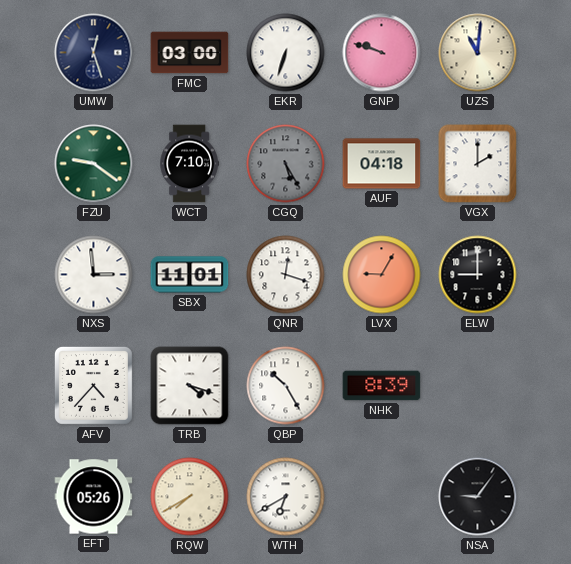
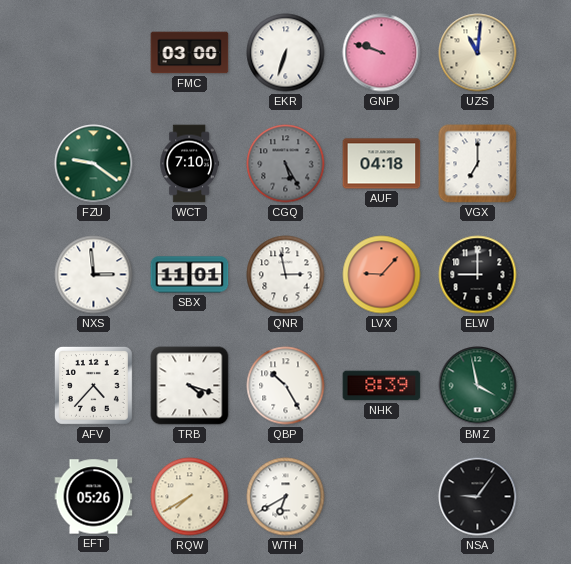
UMW: 12:27 -> none
VGX: 2:00 -> 7:00
QNR: 12:18 -> 2:58
LVX: 9:05 -> 9:07
BMZ: none -> 3:58
